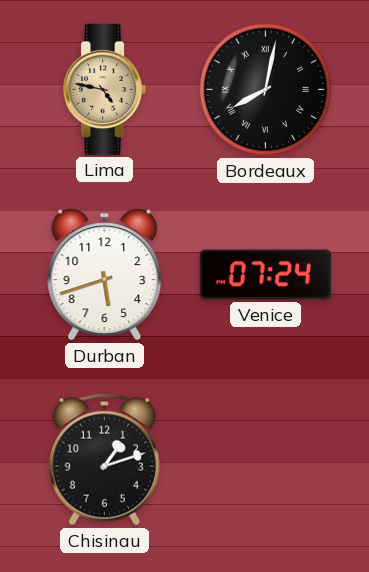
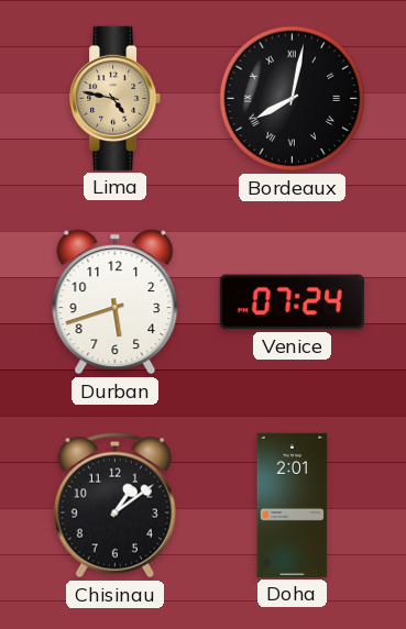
Chisinau: 1:12 -> 1:09
Doha: none -> 2:01
